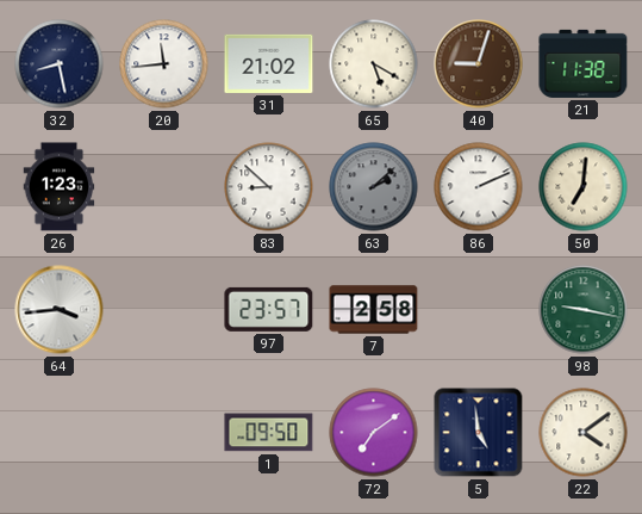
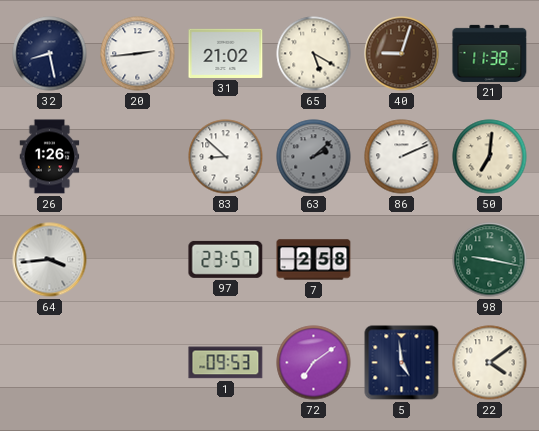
20: 11:44 -> 2:44
26: 1:23 -> 1:26
1: 09:50 -> 09:53
